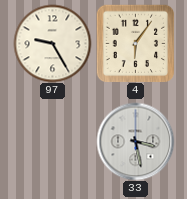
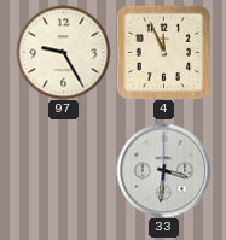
4: 6:06 -> 11:56
33: 3:28 -> 3:31
